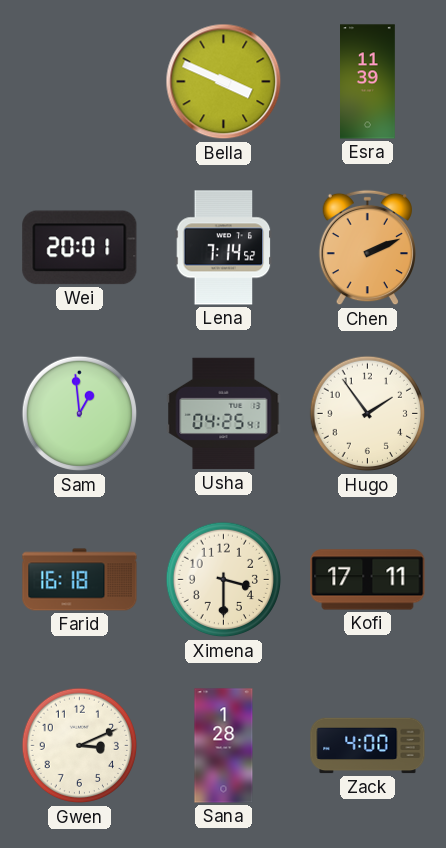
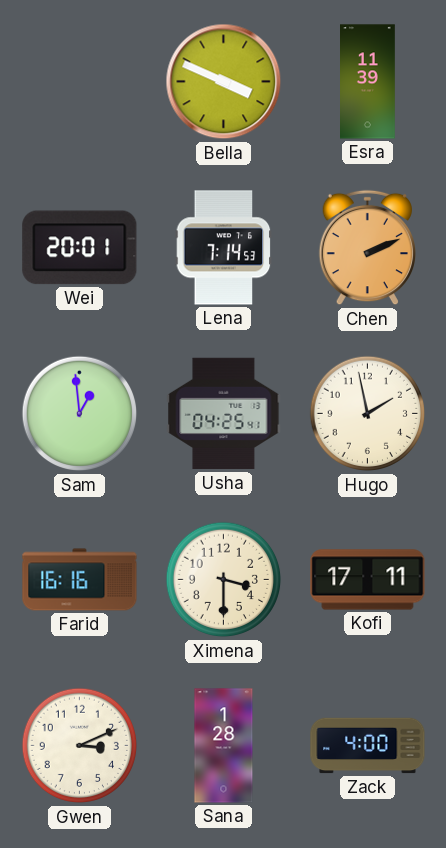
Lena: 7:14:52 -> 7:14:53
Hugo: 1:54 -> 1:58
Farid: 16:18 -> 16:16
